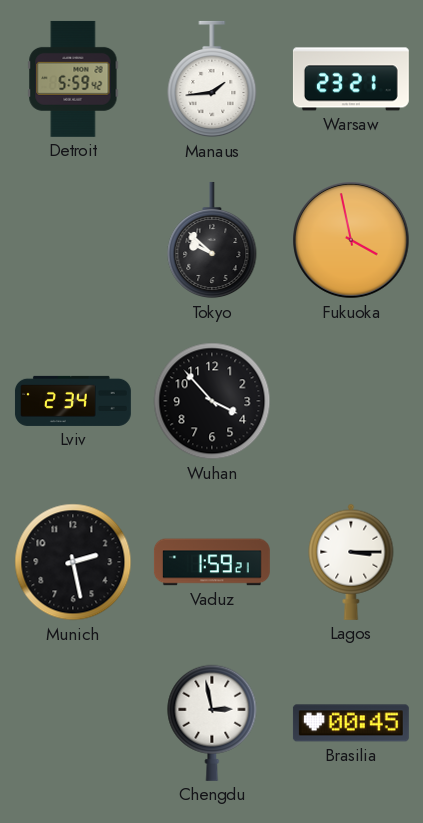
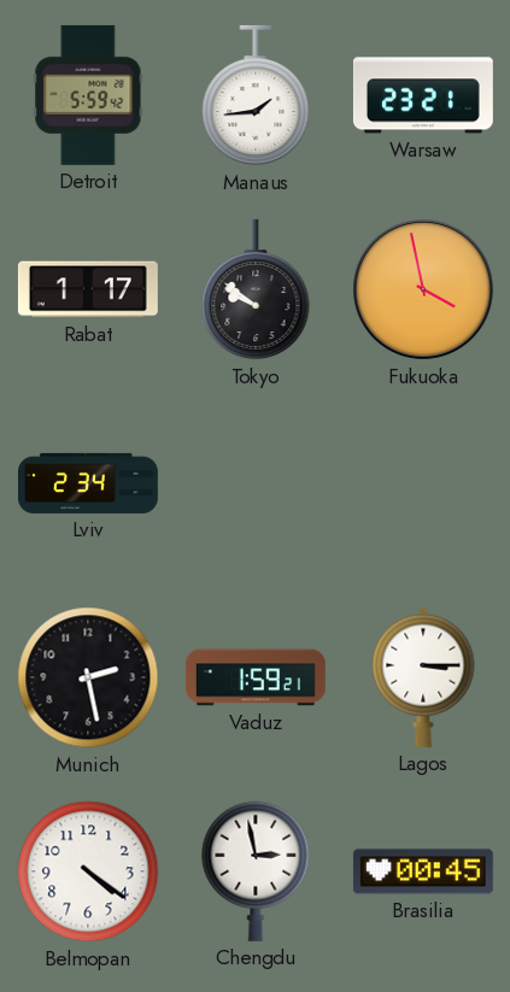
Rabat: none -> 1:17
Tokyo: 9:52 -> 9:51
Wuhan: 3:53 -> none
Belmopan: none -> 4:21
